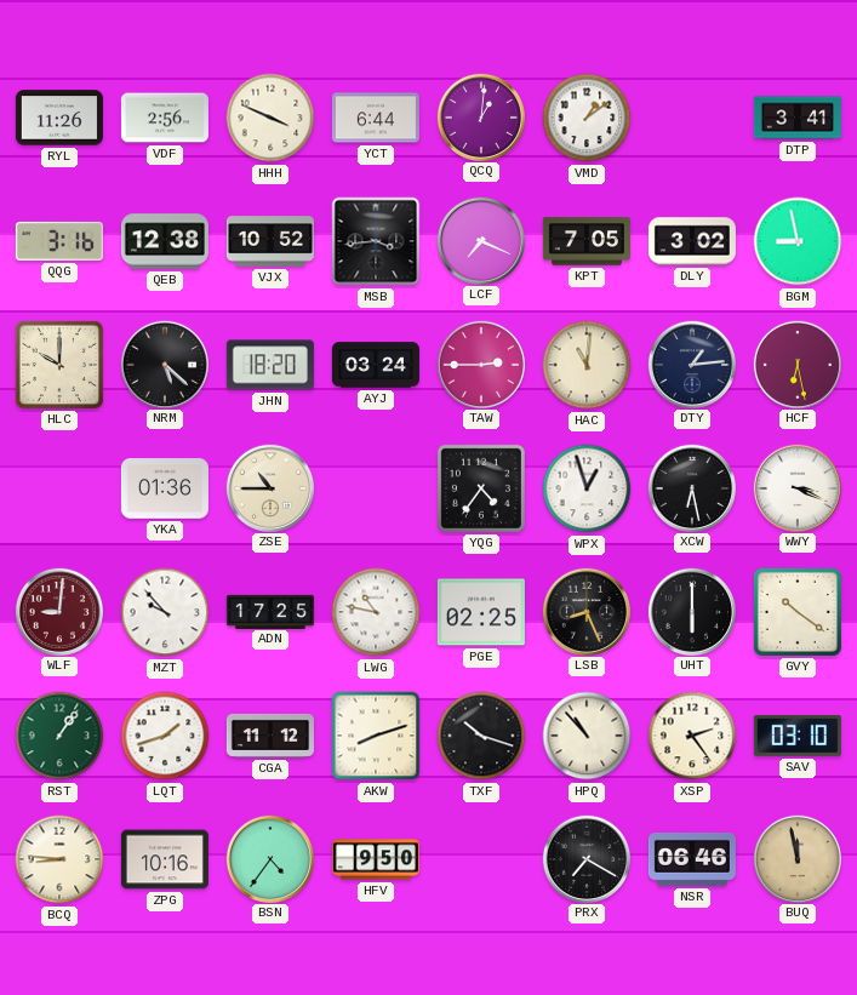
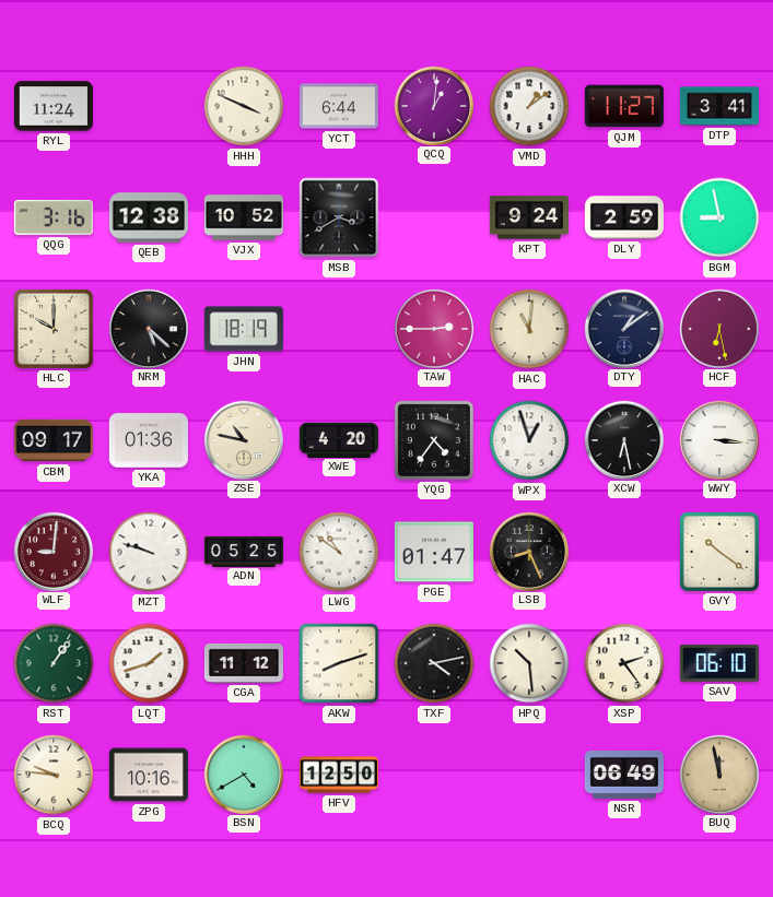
RYL: 11:26 -> 11:24
VDF: 2:56 -> none
QJM: none -> 11:27
MSB: 3:44 -> 3:40
LCF: 7:19 -> none
KPT: 7:05 -> 9:24
DLY: 3:02 -> 2:59
JHN: 18:20 -> 18:19
AYJ: 03:24 -> none
DTY: 1:14 -> 1:09
CBM: none -> 09:17
ZSE: 10:45 -> 10:47
XWE: none -> 4:20
WWY: 3:19 -> 3:16
MZT: 9:53 -> 9:48
ADN: 17:25 -> 05:25
LWG: 10:47 -> 10:51
PGE: 02:25 -> 01:47
UHT: 6:00 -> none
TXF: 10:18 -> 4:13
HPQ: 10:53 -> 10:29
SAV: 03:10 -> 06:10
BCQ: 8:46 -> 9:46
BSN: 4:36 -> 4:40
HFV: 9:50 -> 12:50
PRX: 7:20 -> none
NSR: 06:46 -> 06:49
